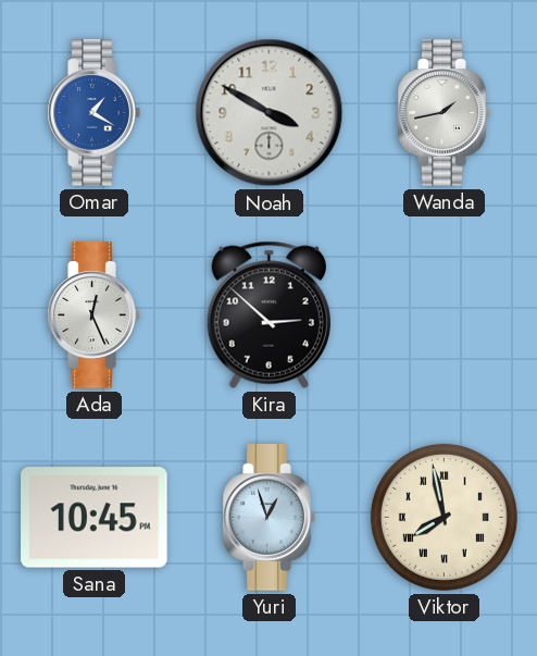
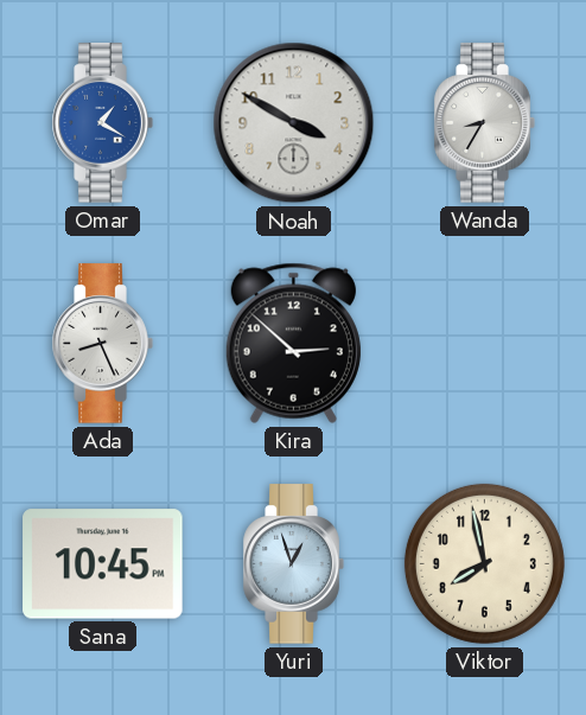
Wanda: 1:43 -> 8:35
Ada: 12:26 -> 8:26
Viktor numerals: Roman -> Arabic
